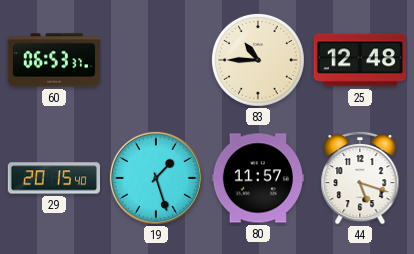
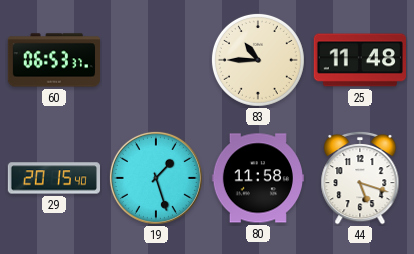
25: 12:48 -> 11:48
80: 11:57 -> 11:58
